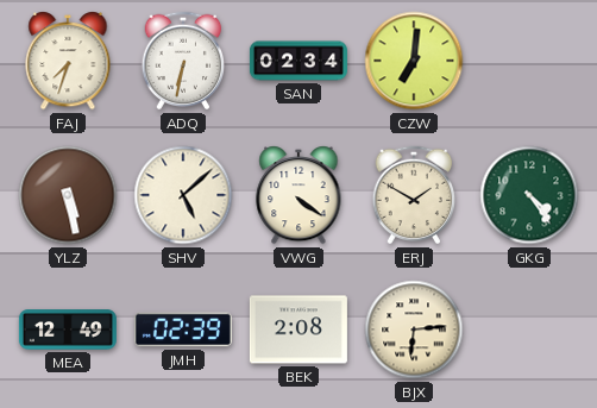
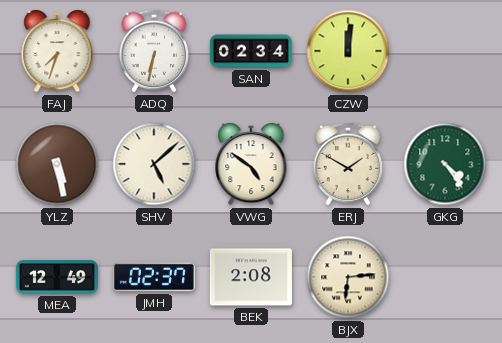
CZW: 7:01 -> 12:01
VWG: 4:21 -> 4:51
JMH: 02:39 -> 02:37
